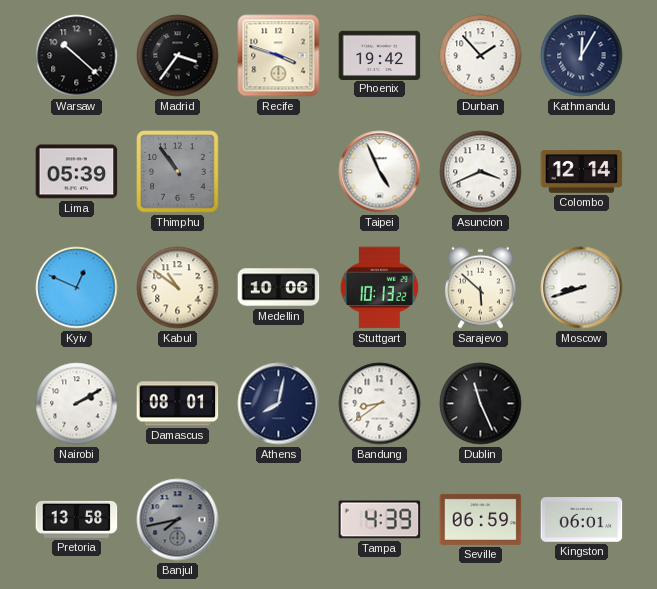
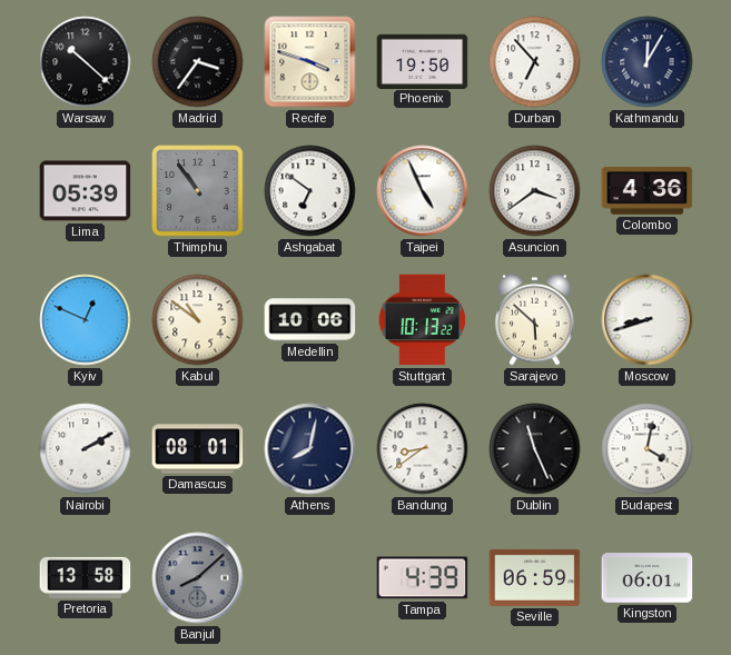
Phoenix: 19:42 -> 19:50
Durban: 1:53 -> 6:53
Ashgabat: none -> 6:51
Asuncion: 3:41 -> 3:39
Colombo: 12:14 -> 4:36
Budapest: none -> 4:02
Banjul: 7:43 -> 8:08
